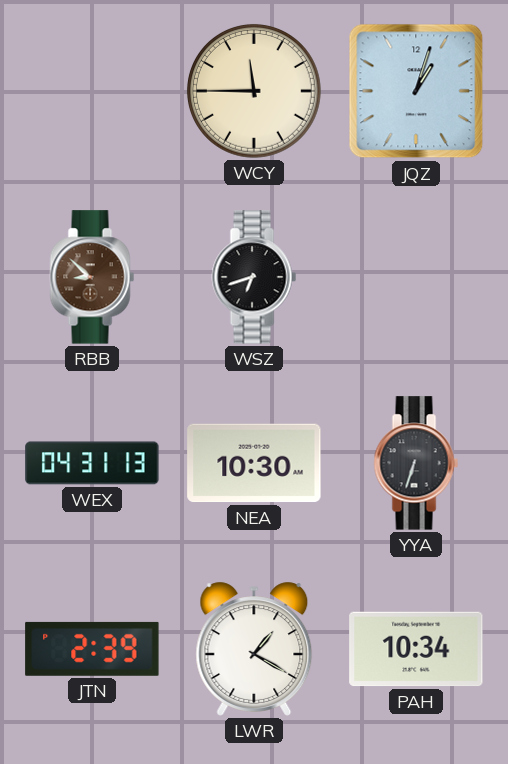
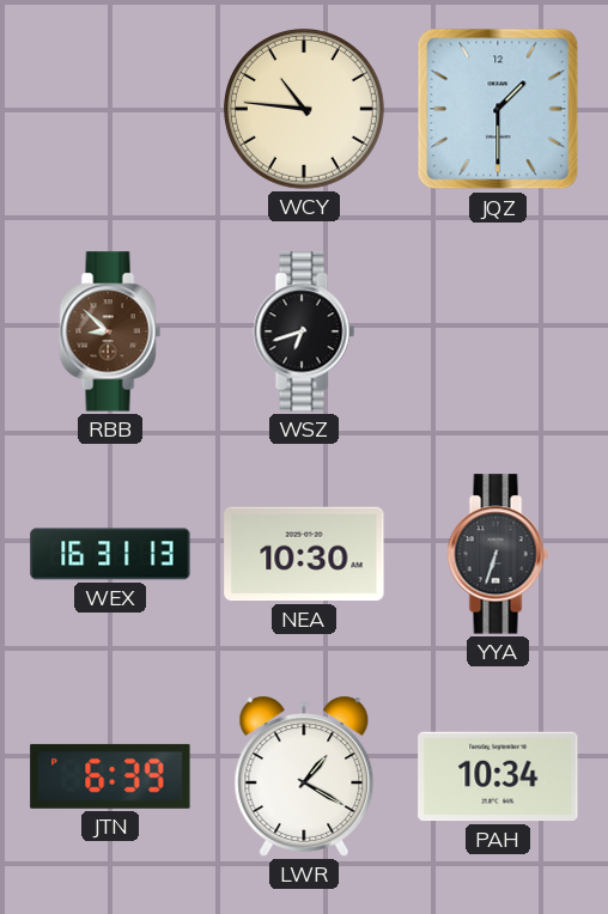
WCY: 11:45 -> 10:46
JQZ: 1:03 -> 1:30
WEX: 04:31 -> 16:31
JTN: 2:39 -> 6:39
